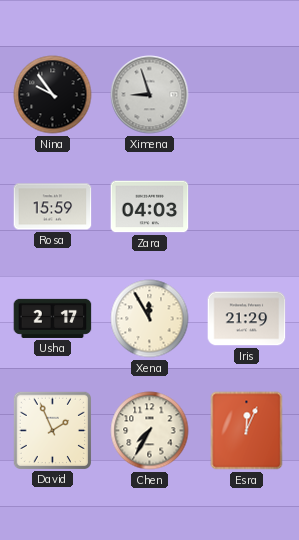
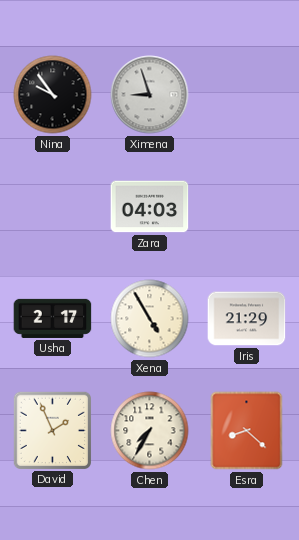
Rosa: 15:59 -> none
Xena: 11:55 -> 4:55
Esra: 12:04 -> 8:22
